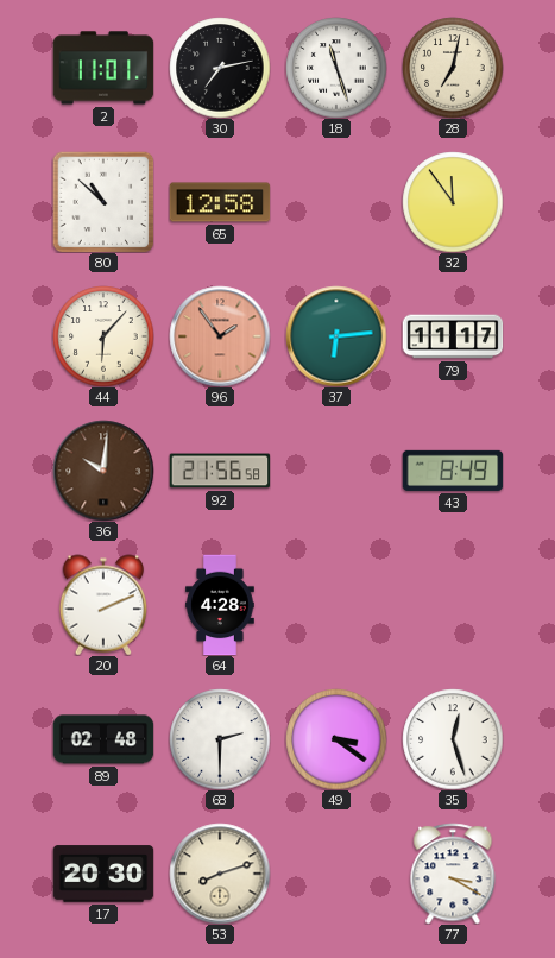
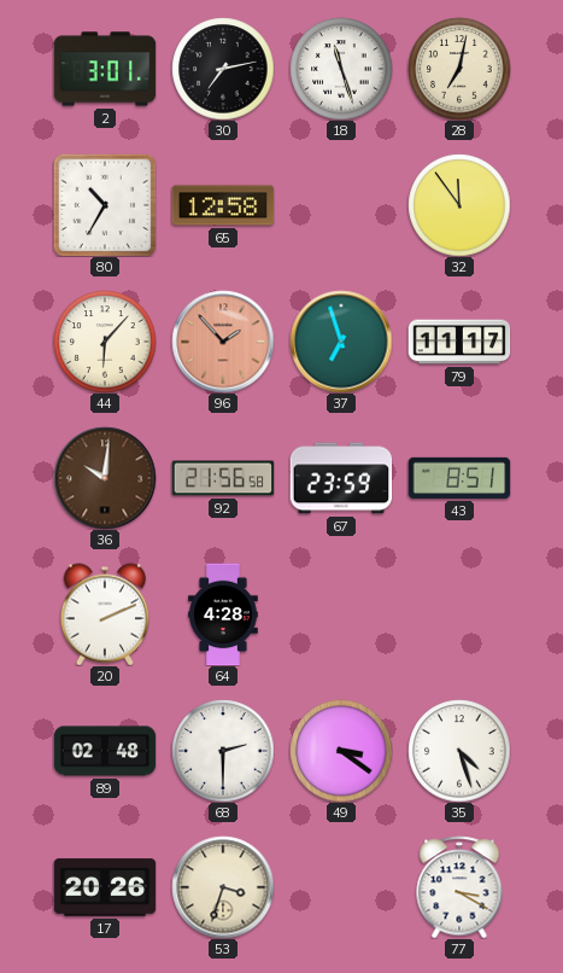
2: 11:01 -> 3:01
80: 10:52 -> 10:35
96: 1:54 -> 1:53
37: 6:14 -> 6:57
67: none -> 23:59
43: 8:49 -> 8:51
35: 12:27 -> 4:27
17: 20:30 -> 20:26
53: 8:12 -> 3:33
